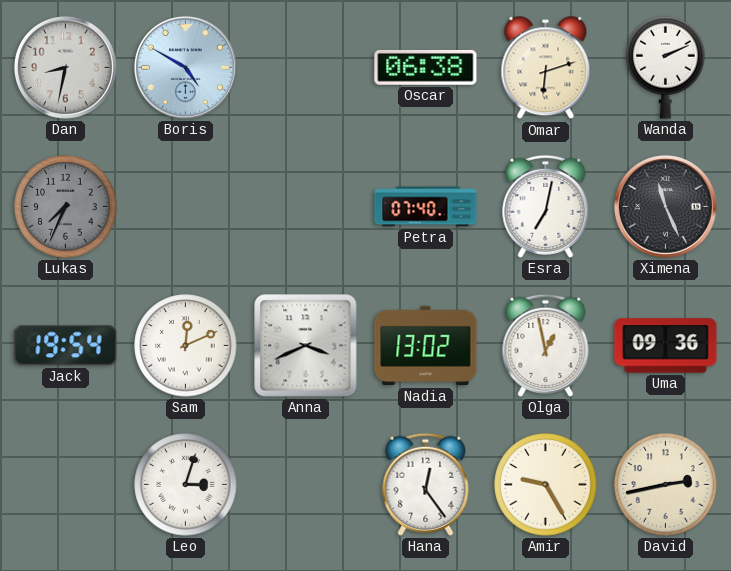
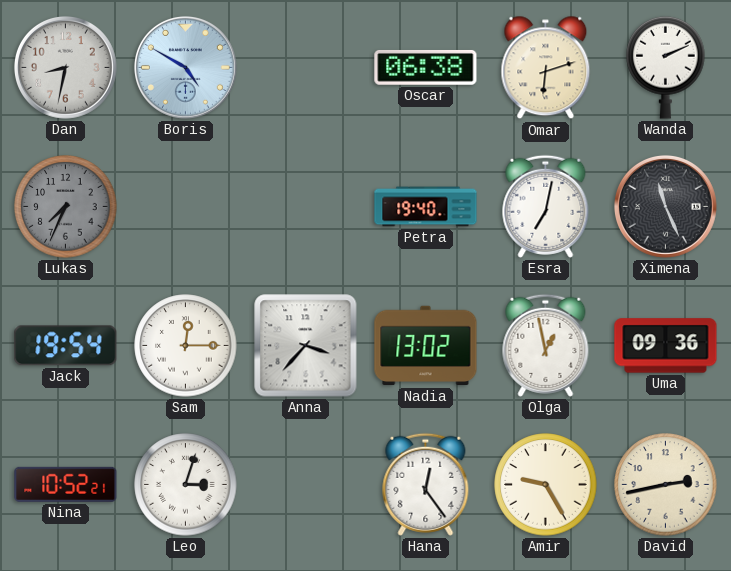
Petra: 07:40 -> 19:40
Sam: 12:11 -> 12:15
Anna: 3:41 -> 3:37
Nina: none -> 10:52
